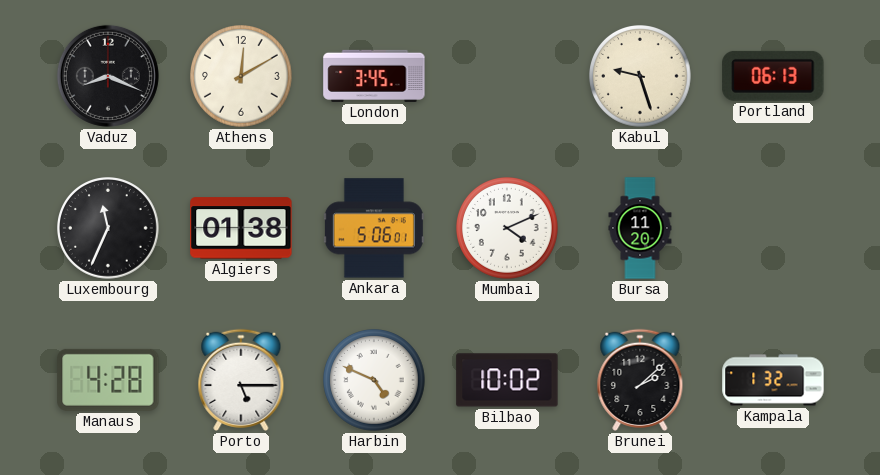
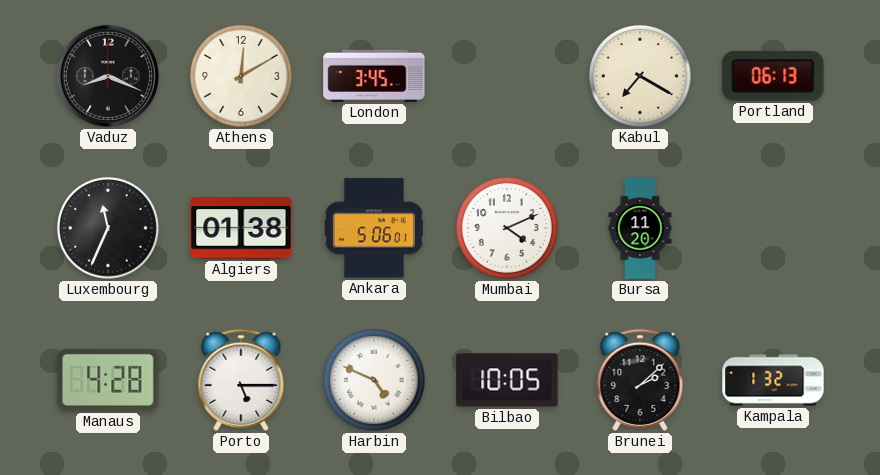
Kabul: 9:27 -> 7:20
Bilbao: 10:02 -> 10:05
